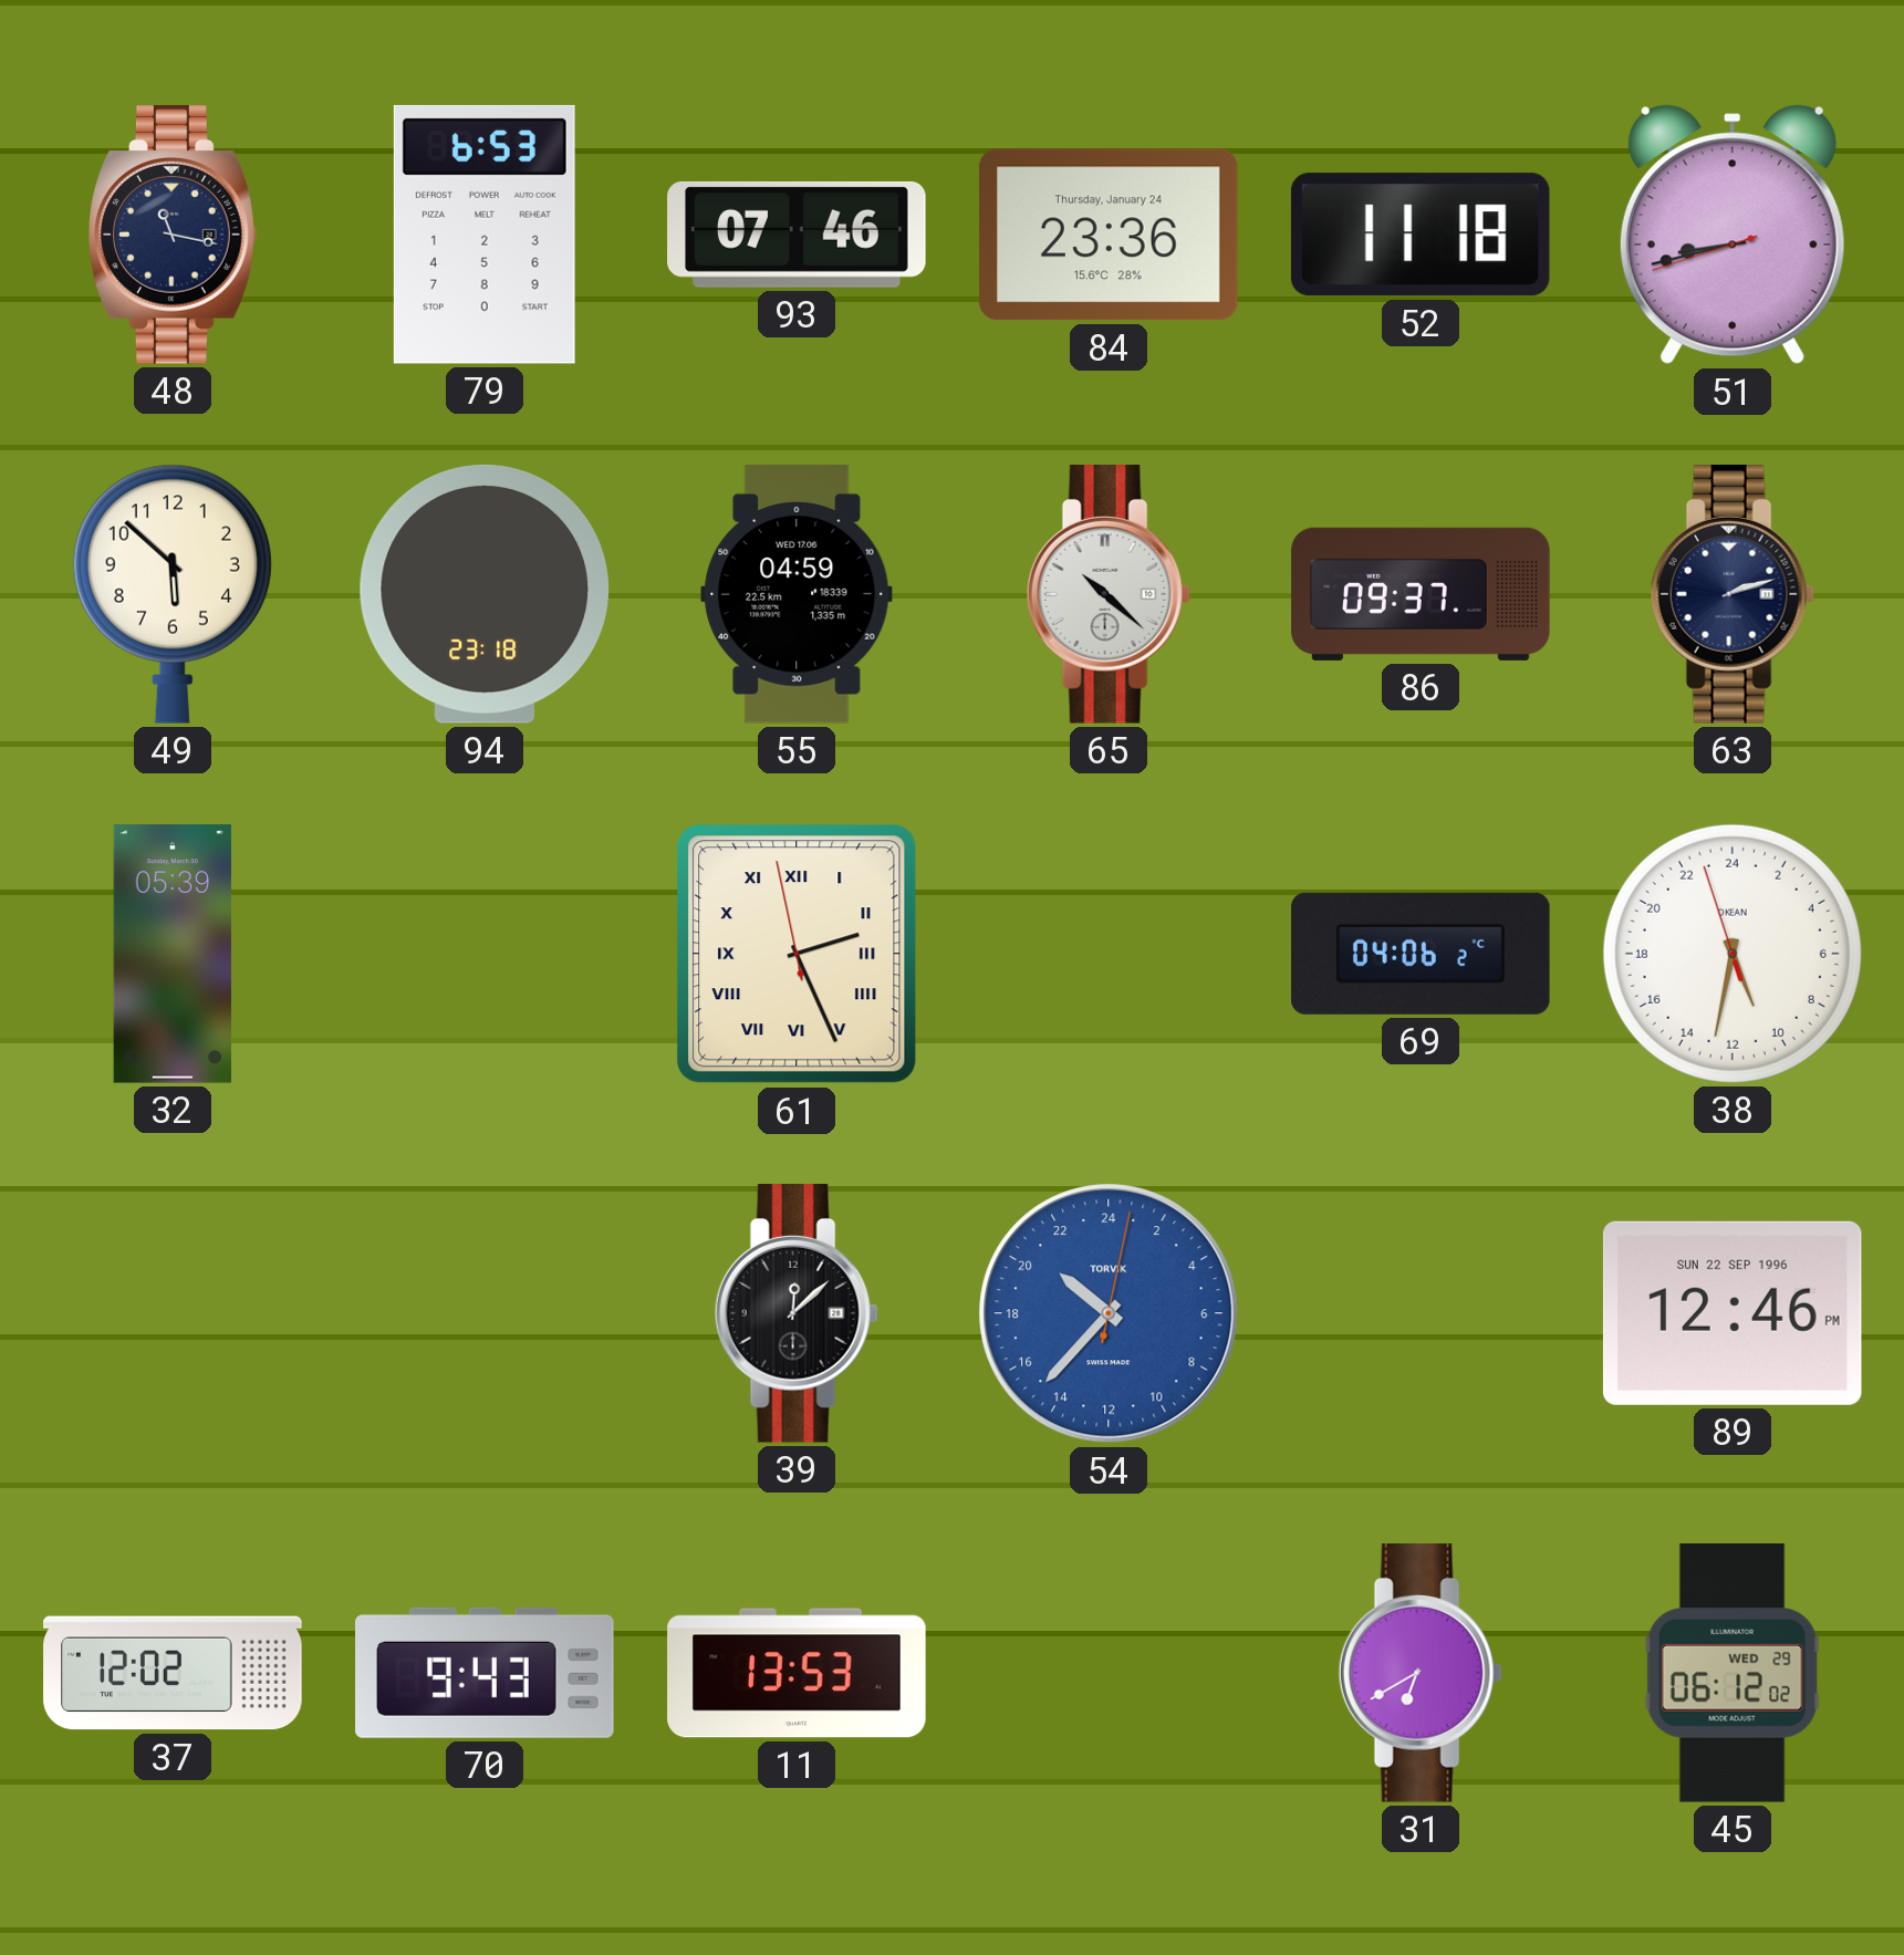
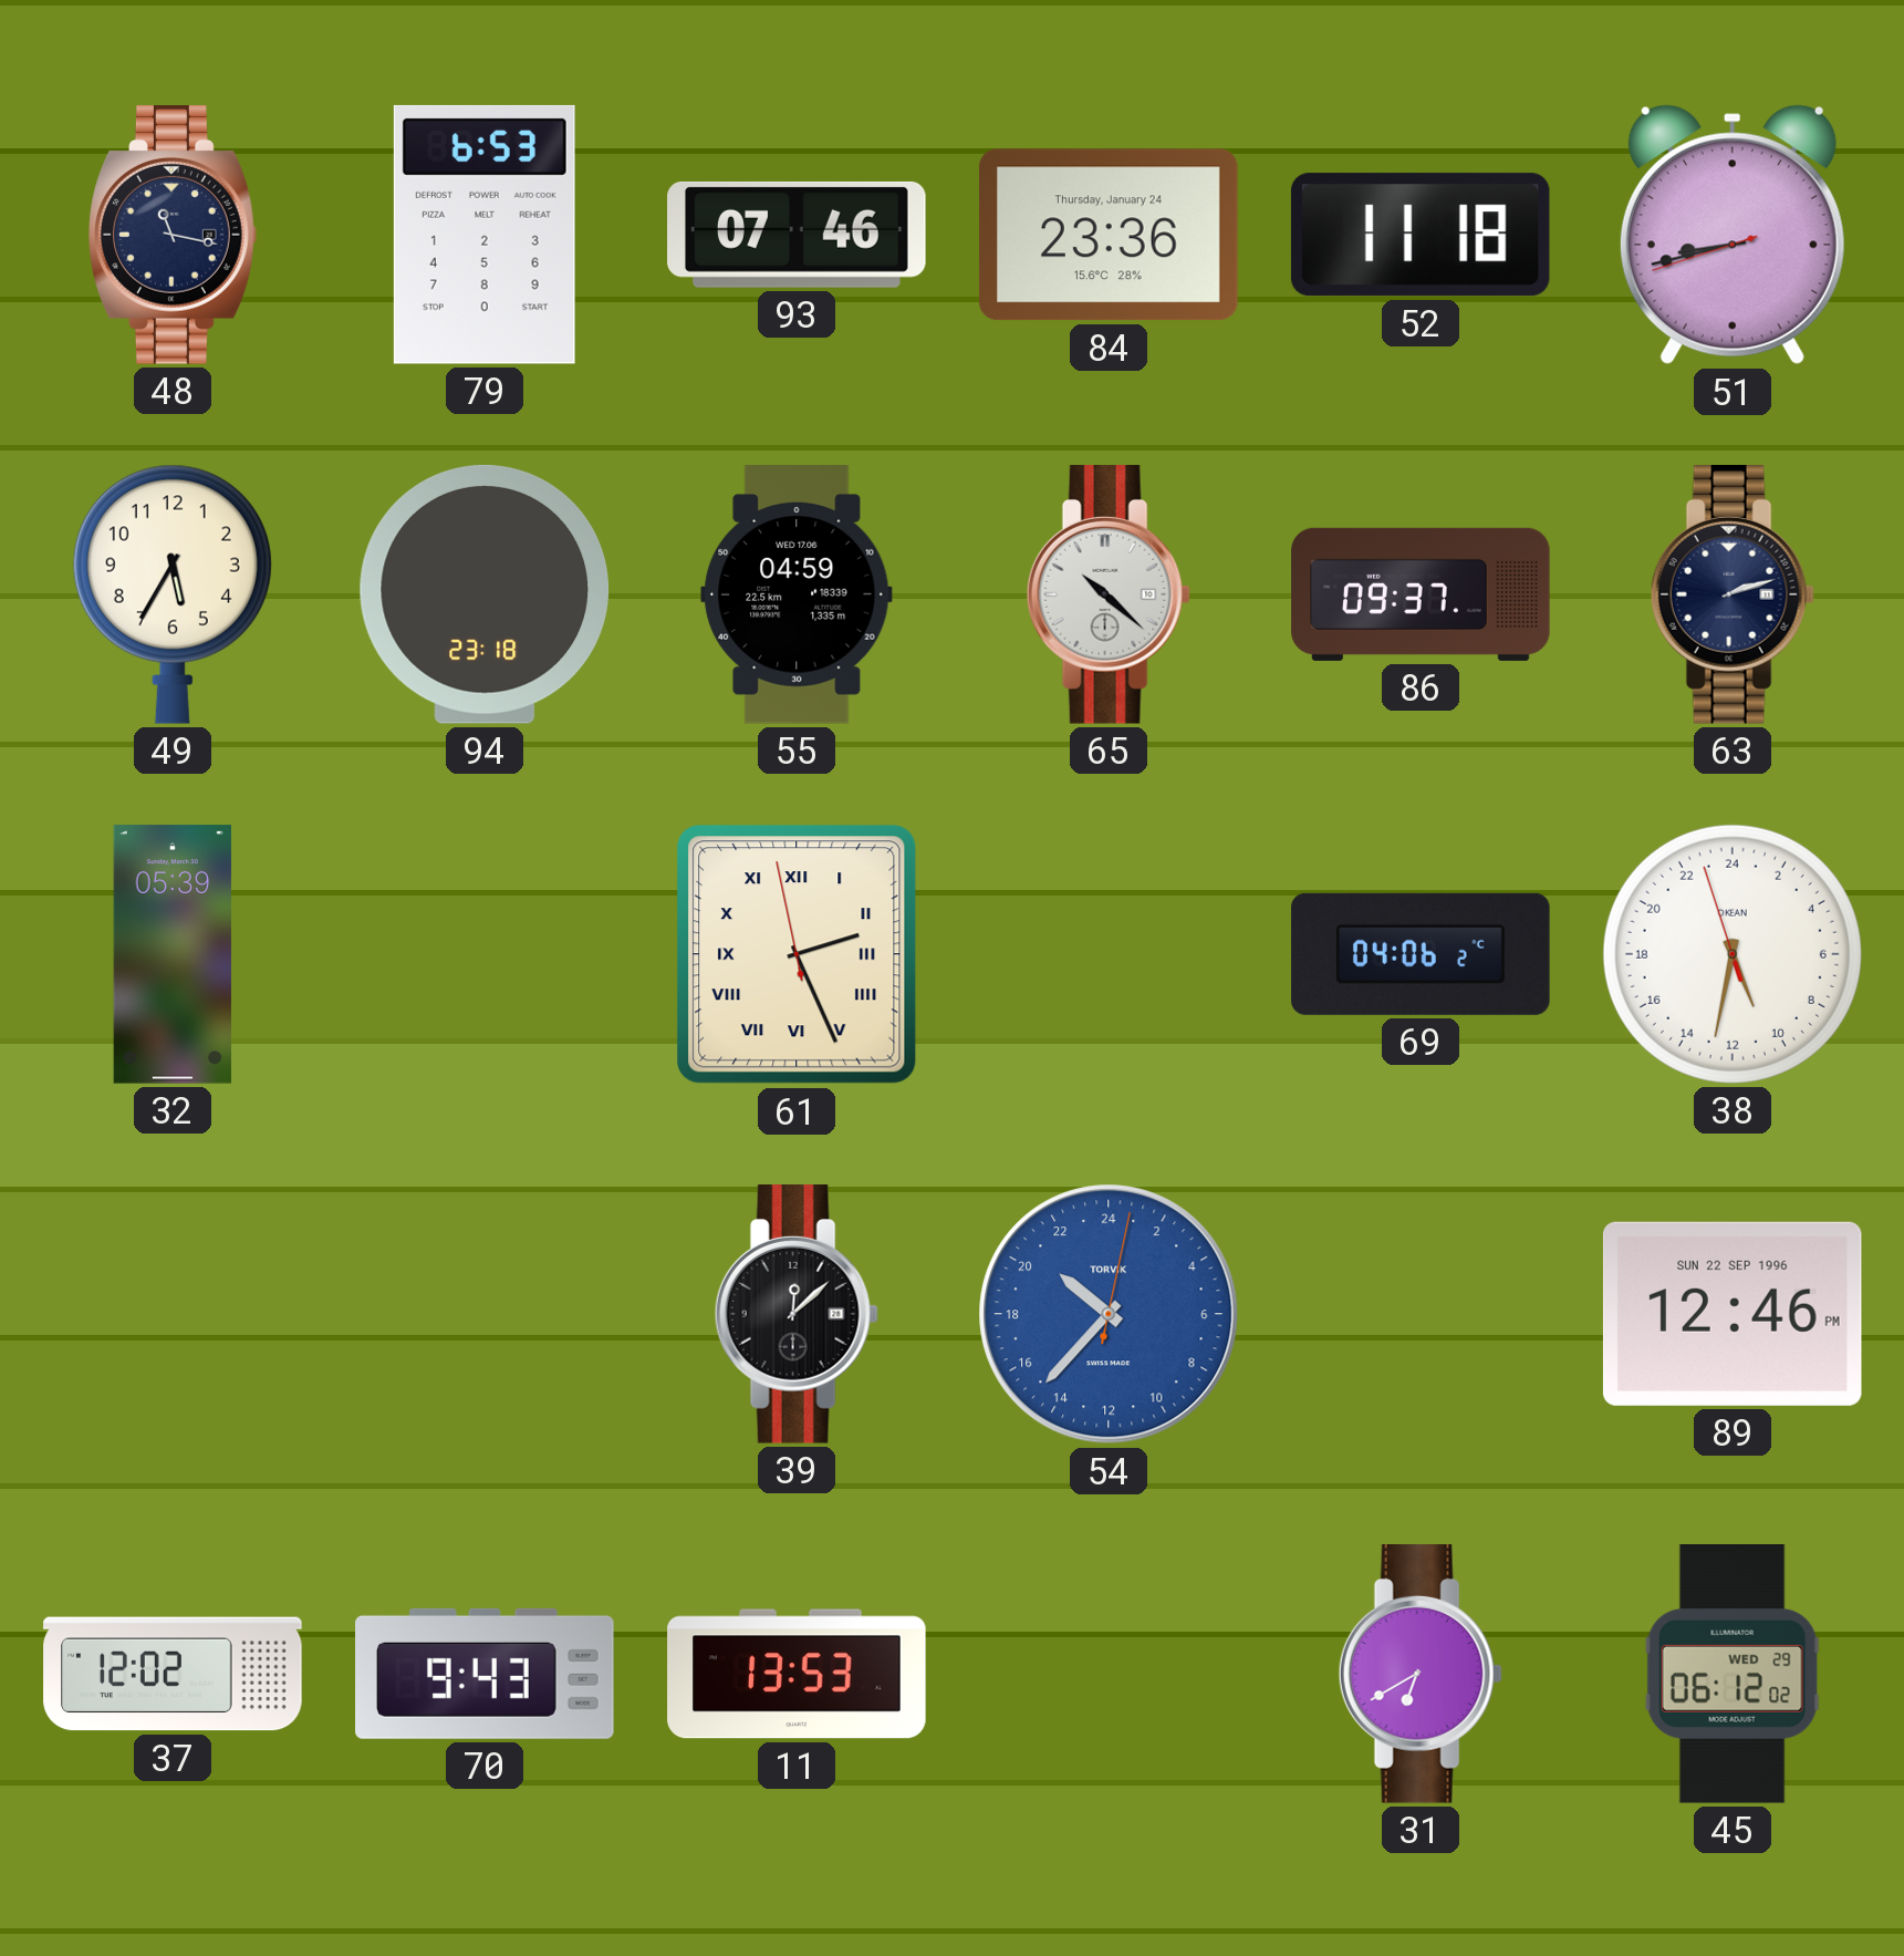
49: 5:52 -> 5:35
